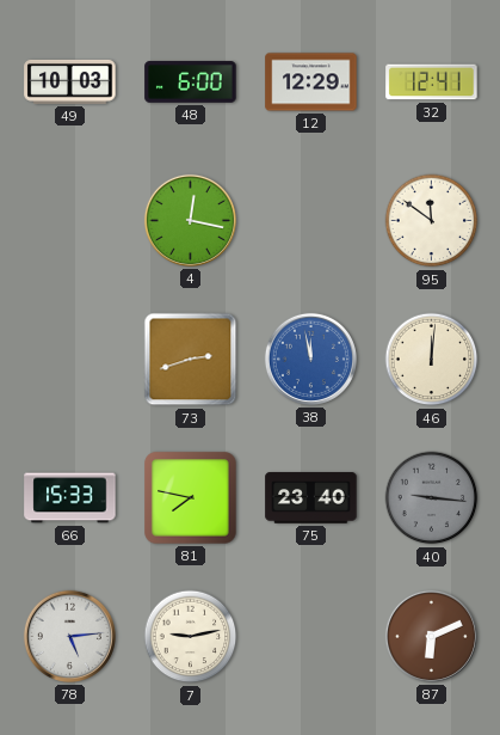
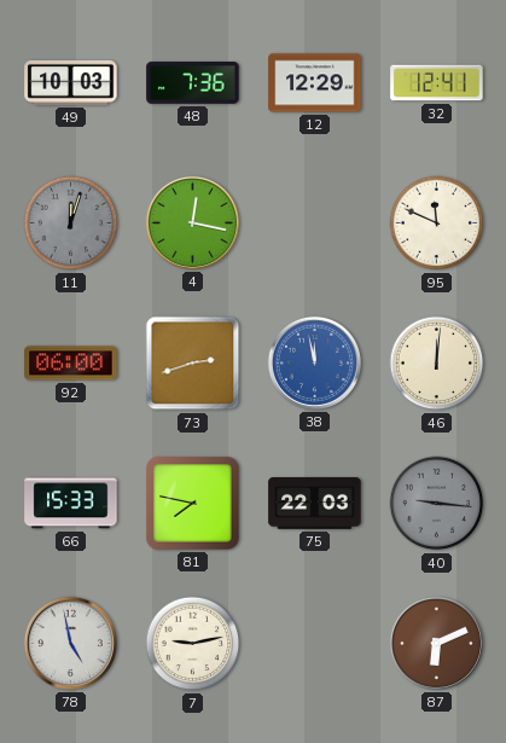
48: 6:00 -> 7:36
11: none -> 12:03
95: 11:51 -> 11:49
92: none -> 06:00
75: 23:40 -> 22:03
78: 5:14 -> 4:58
